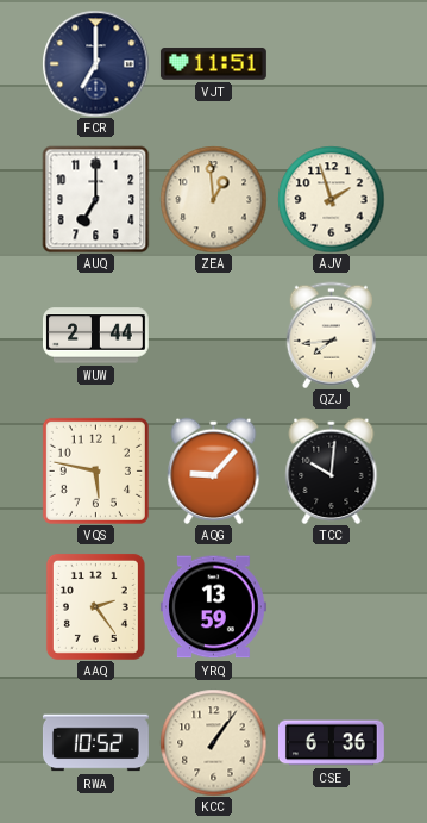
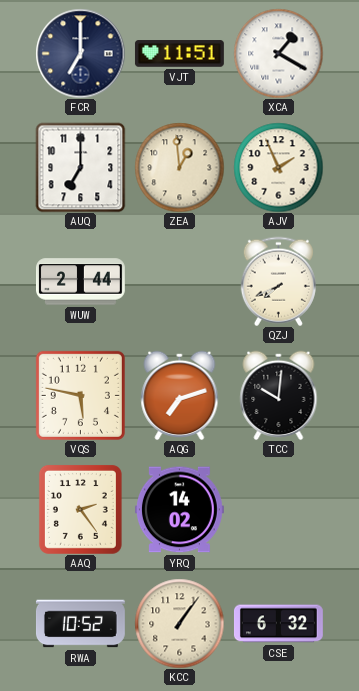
XCA: none -> 1:20
AJV: 1:57 -> 1:56
QZJ: 7:44 -> 7:41
AQG: 9:07 -> 7:12
YRQ: 13:59 -> 14:02
CSE: 6:36 -> 6:32
